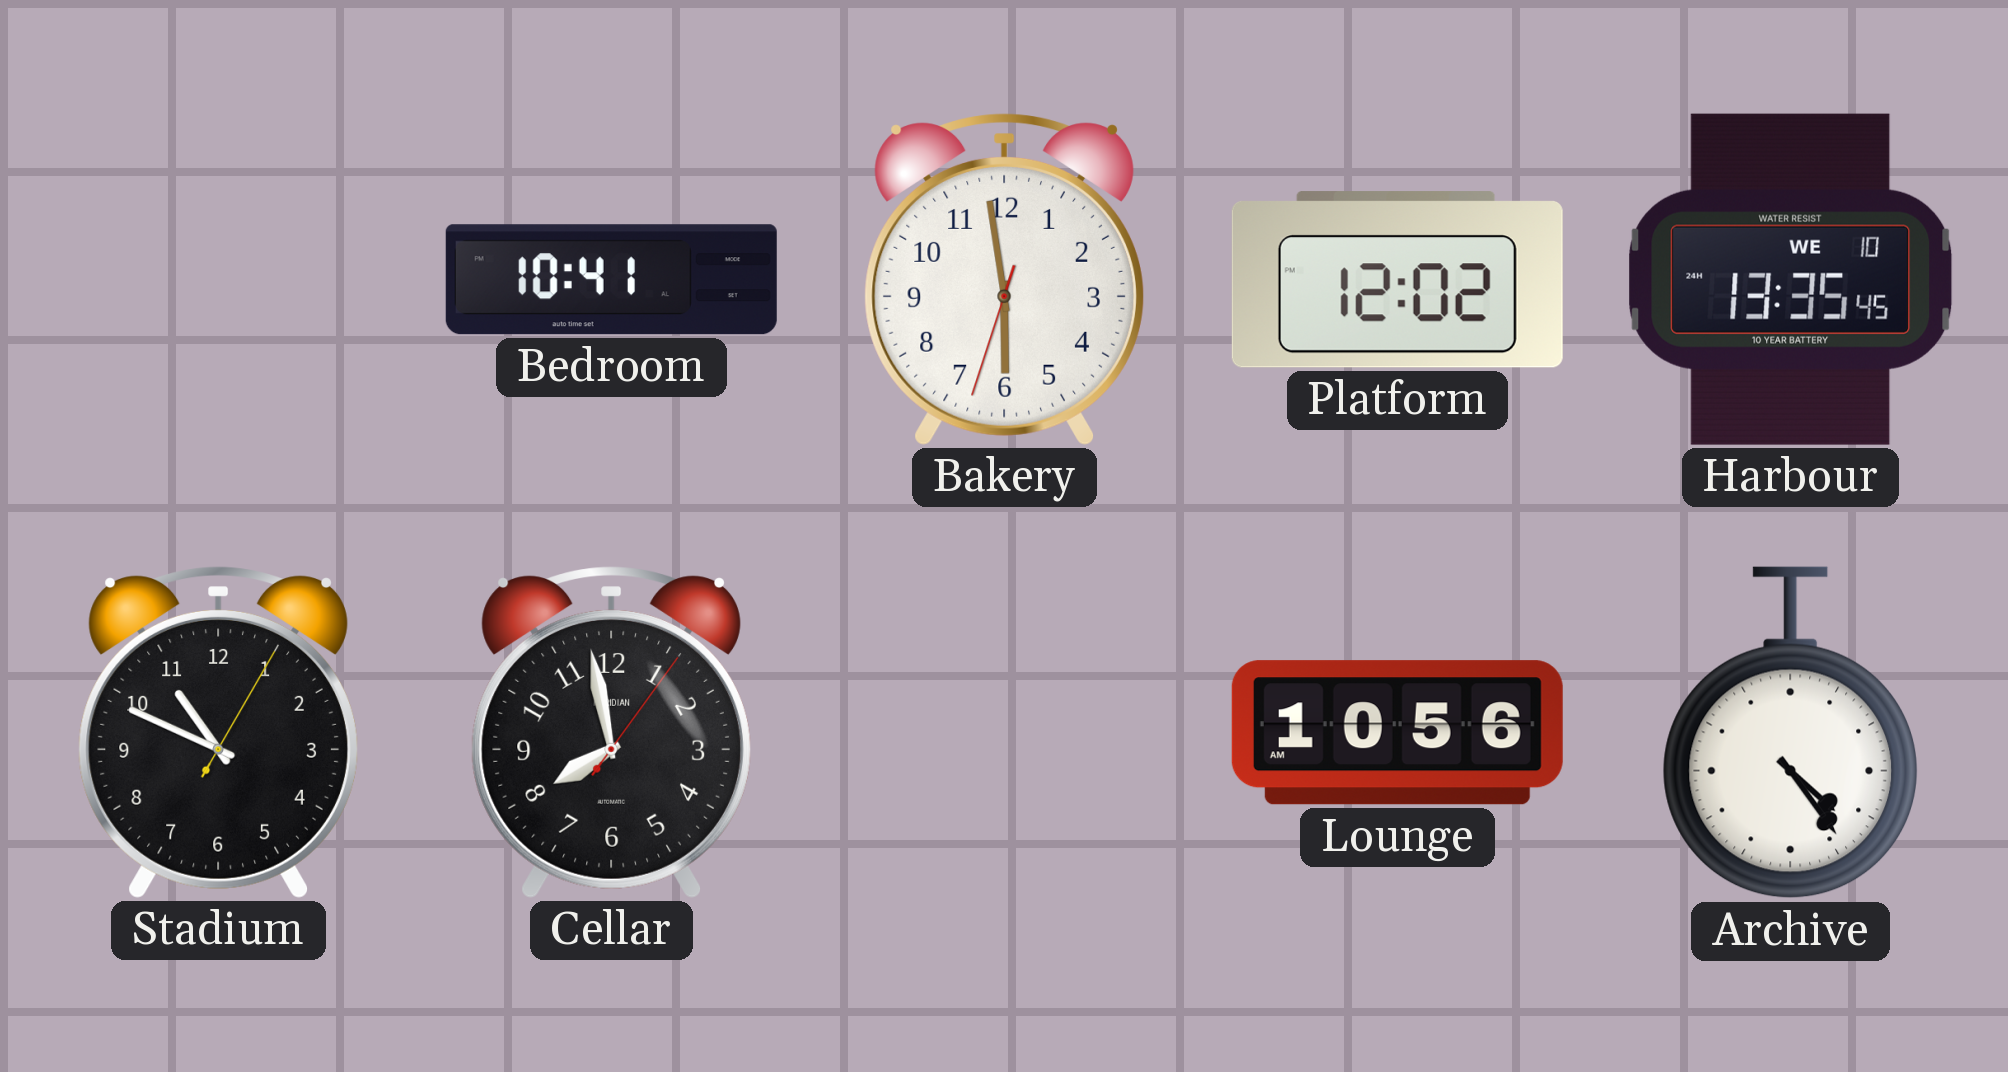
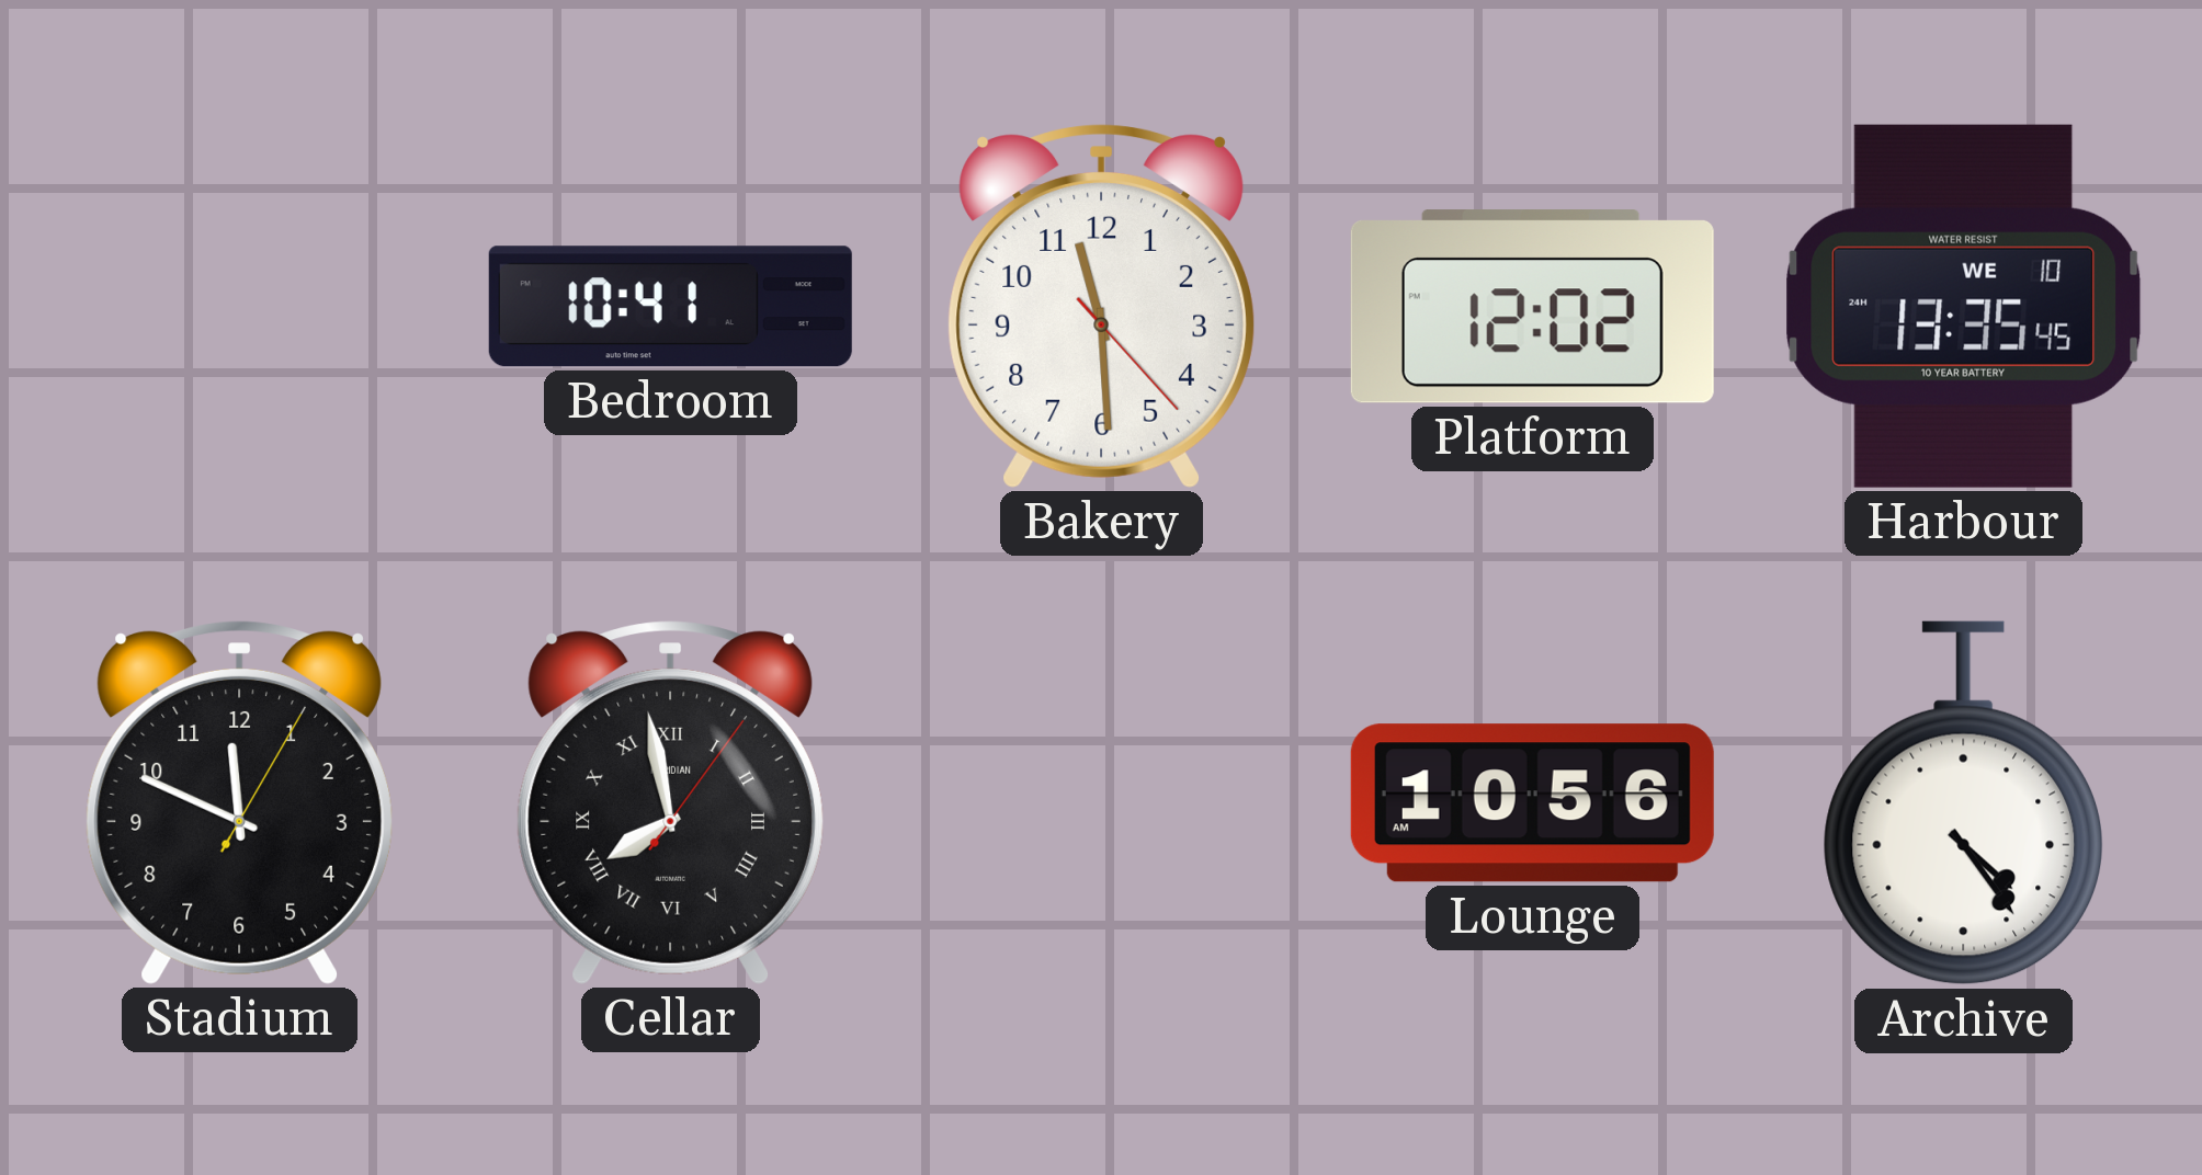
Bakery: 5:58 -> 11:29
Stadium: 10:49 -> 11:49
Cellar numerals: Arabic -> Roman
